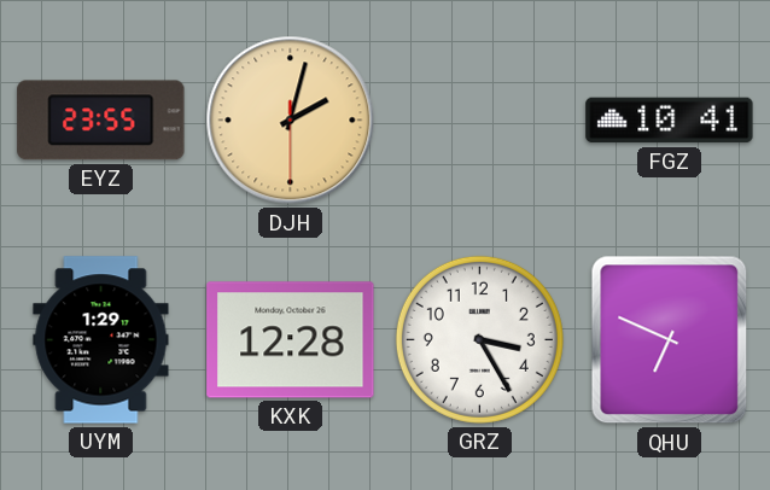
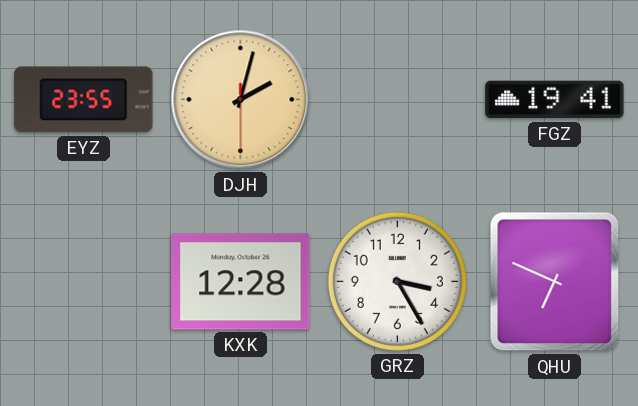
FGZ: 10:41 -> 19:41
UYM: 1:29 -> none
